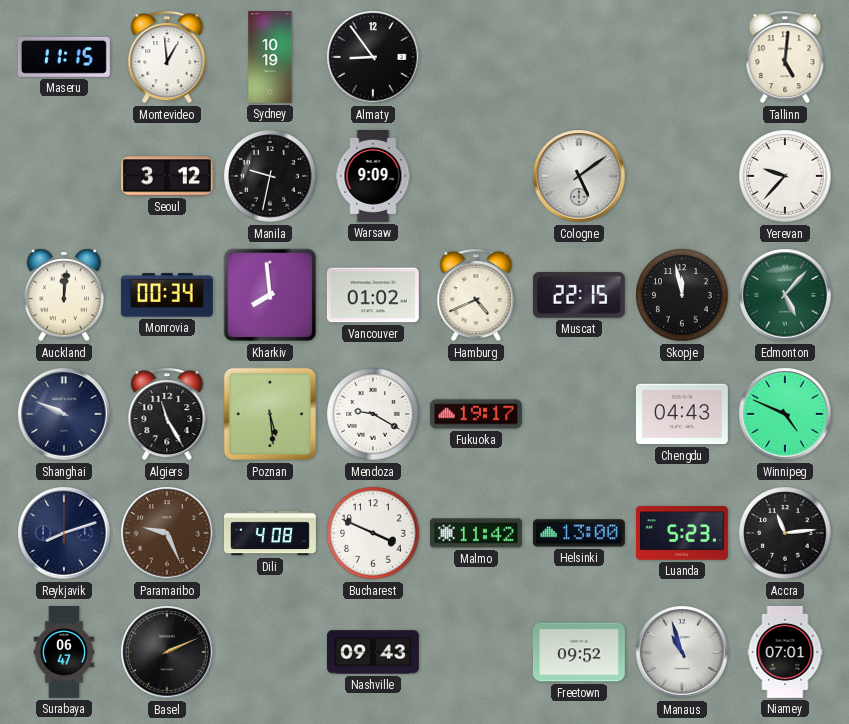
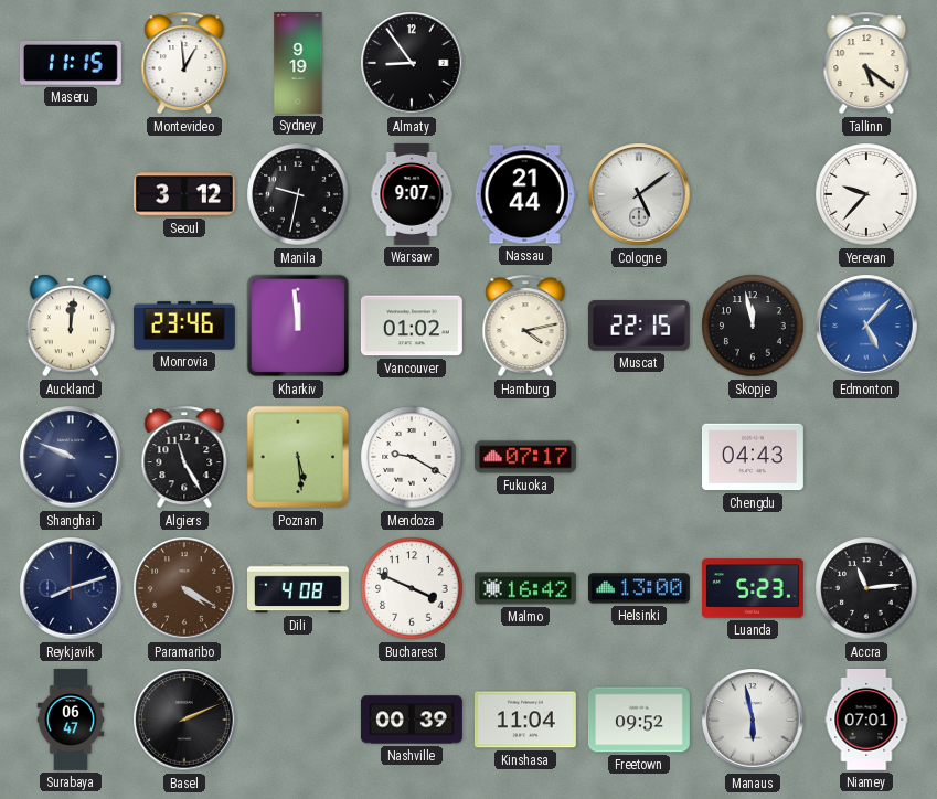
Sydney: 10:19 -> 9:19
Tallinn: 5:01 -> 5:21
Warsaw: 9:09 -> 9:07
Nassau: none -> 21:44
Monrovia: 00:34 -> 23:46
Kharkiv: 7:59 -> 11:59
Hamburg: 4:41 -> 4:13
Edmonton dial: green -> blue
Fukuoka: 19:17 -> 07:17
Winnipeg: 4:49 -> none
Paramaribo: 9:26 -> 4:20
Malmo: 11:42 -> 16:42
Nashville: 09:43 -> 00:39
Kinshasa: none -> 11:04
Manaus: 10:57 -> 5:58
